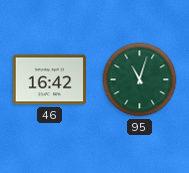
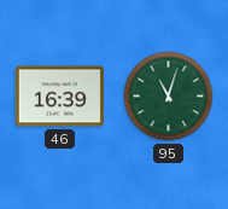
46: 16:42 -> 16:39
